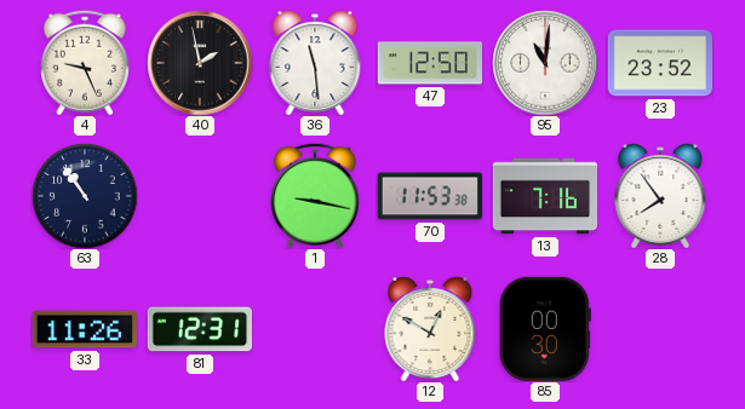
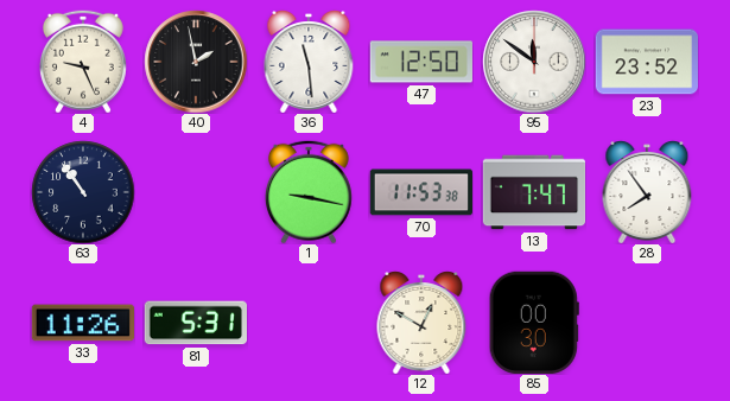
95: 11:01 -> 11:51
13: 7:16 -> 7:47
81: 12:31 -> 5:31
